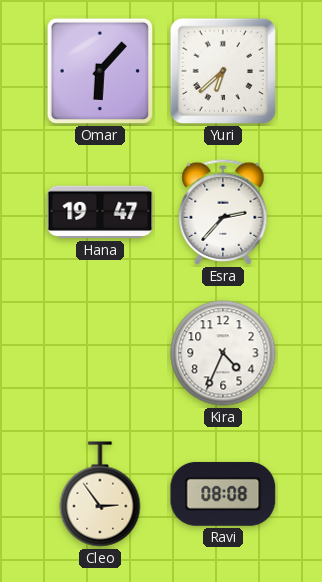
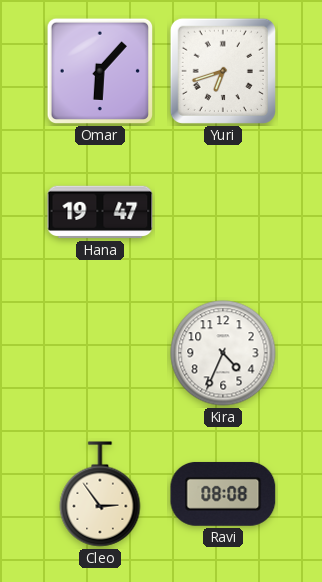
Yuri: 6:38 -> 6:42
Esra: 2:37 -> none
